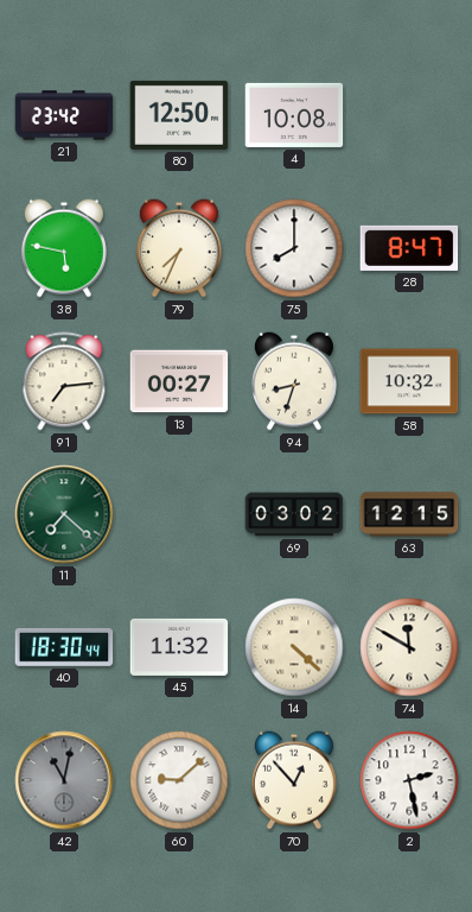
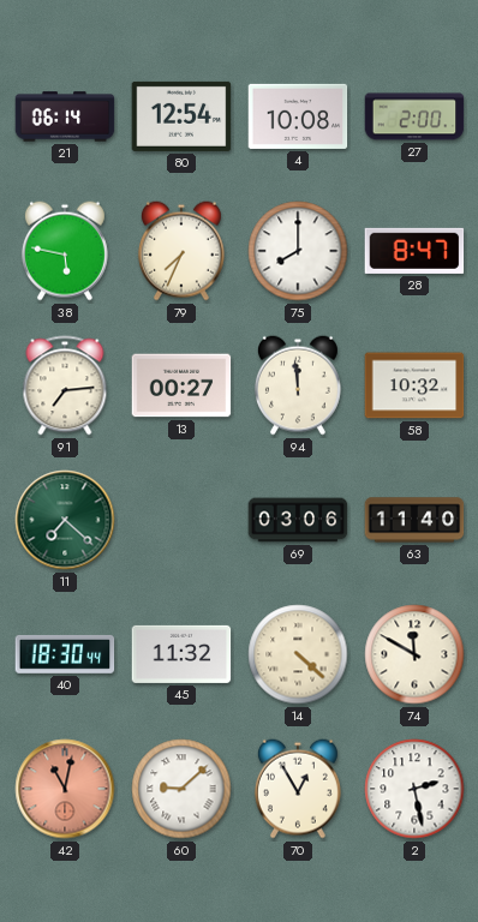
21: 23:42 -> 06:14
80: 12:50 -> 12:54
27: none -> 2:00
94: 8:33 -> 11:59
69: 03:02 -> 03:06
63: 12:15 -> 11:40
42 dial: grey -> salmon
70: 12:53 -> 12:55
